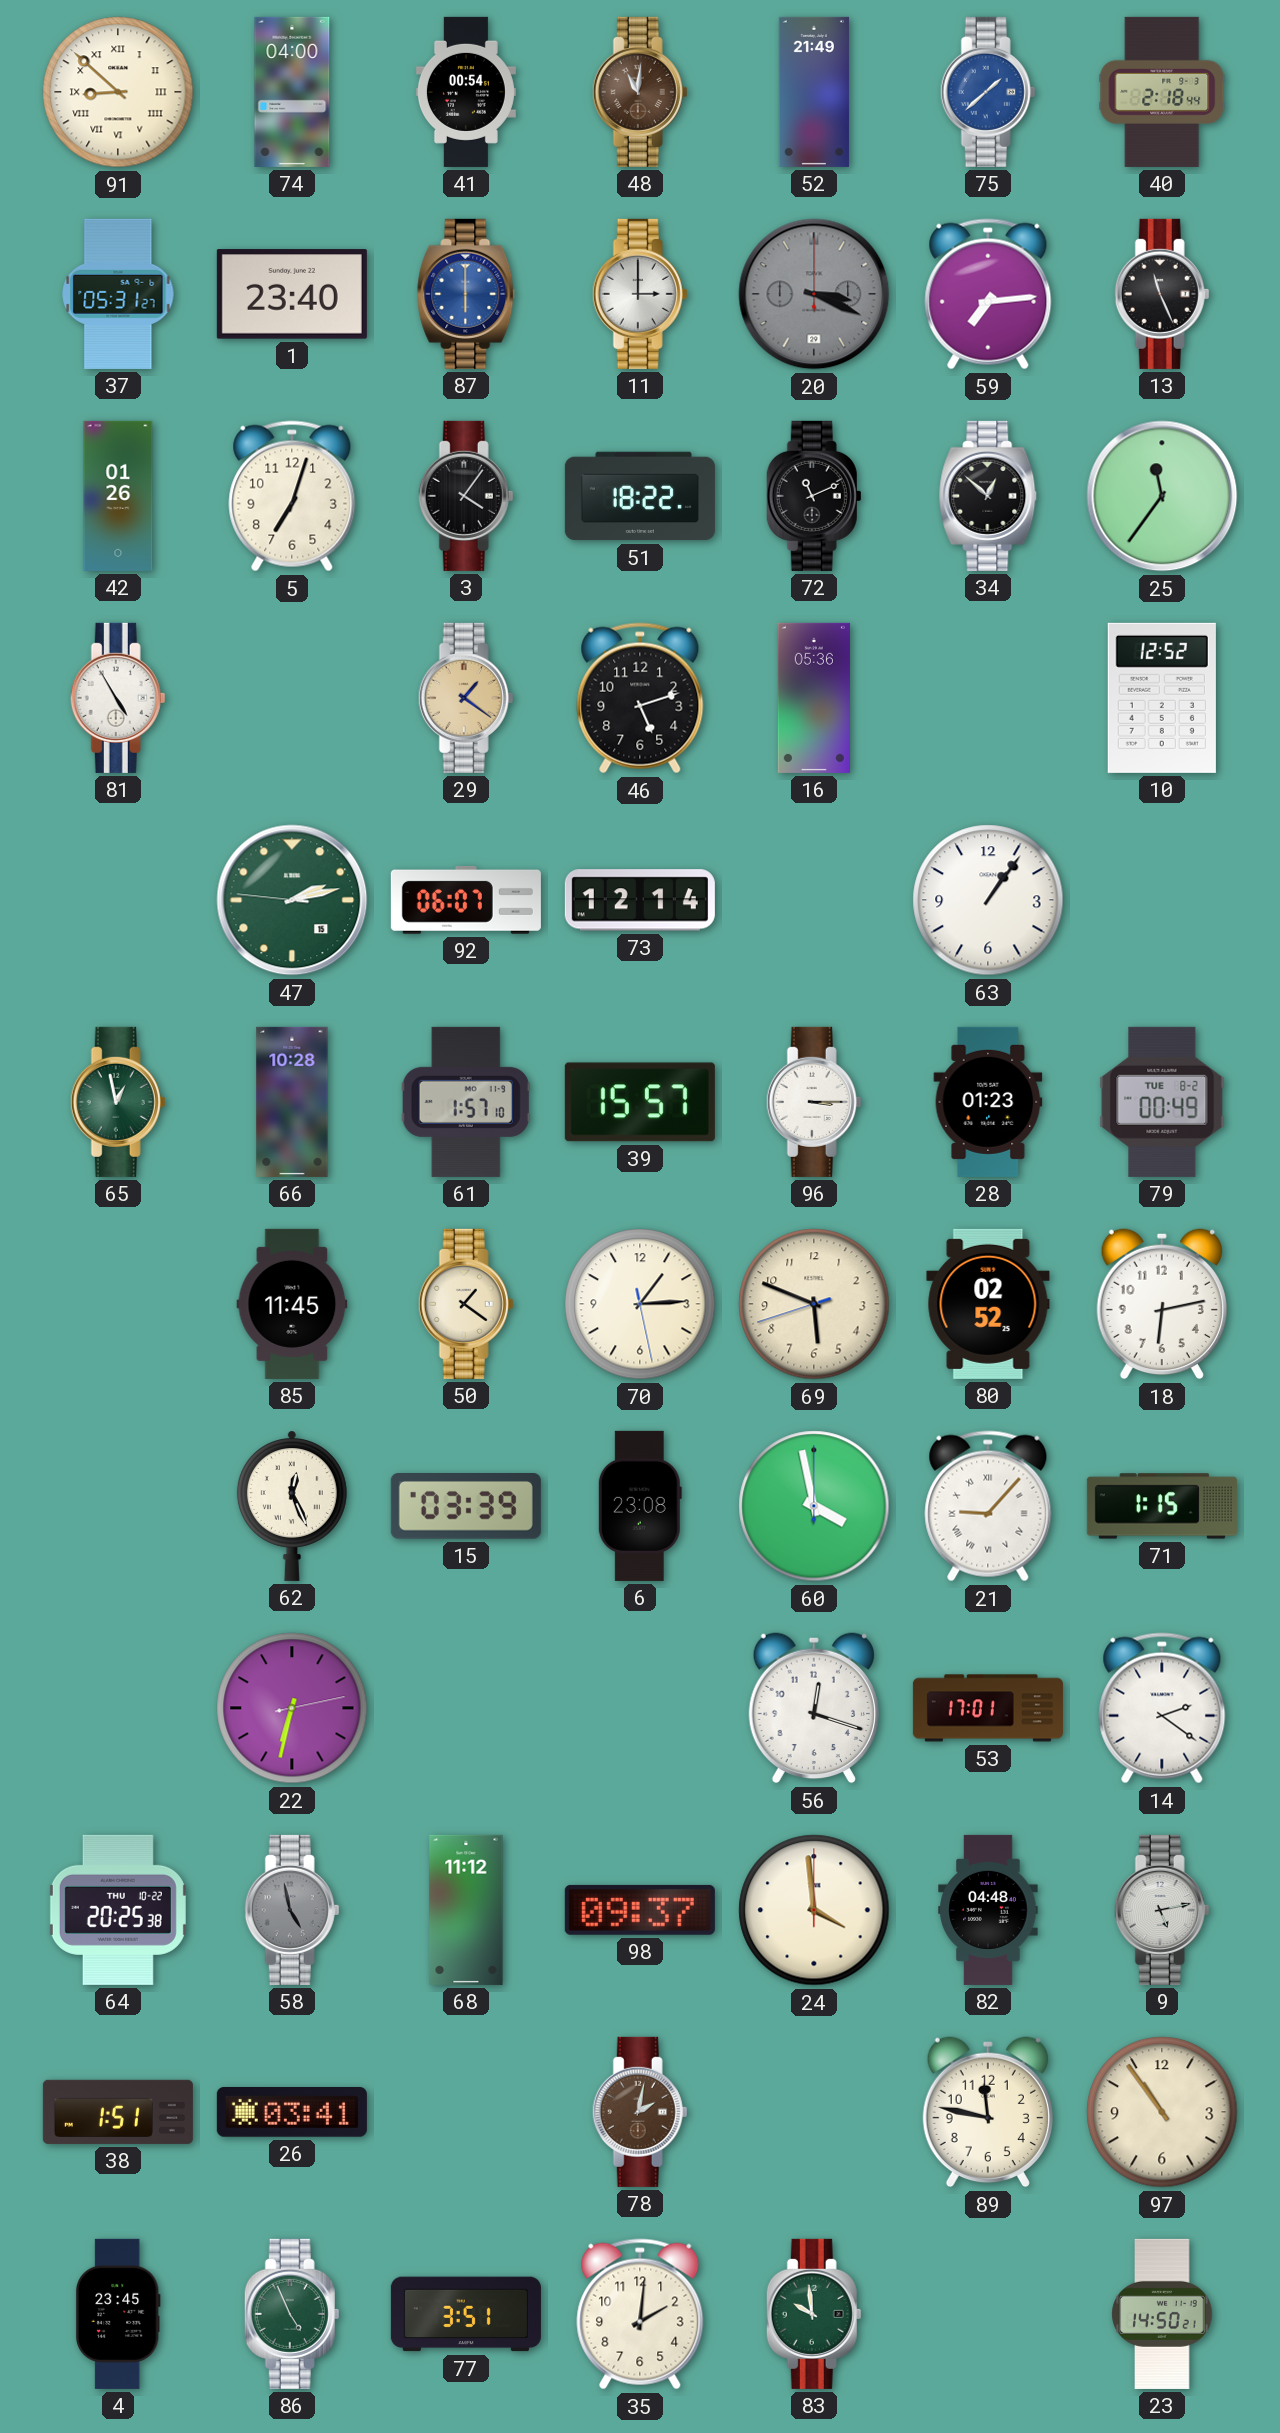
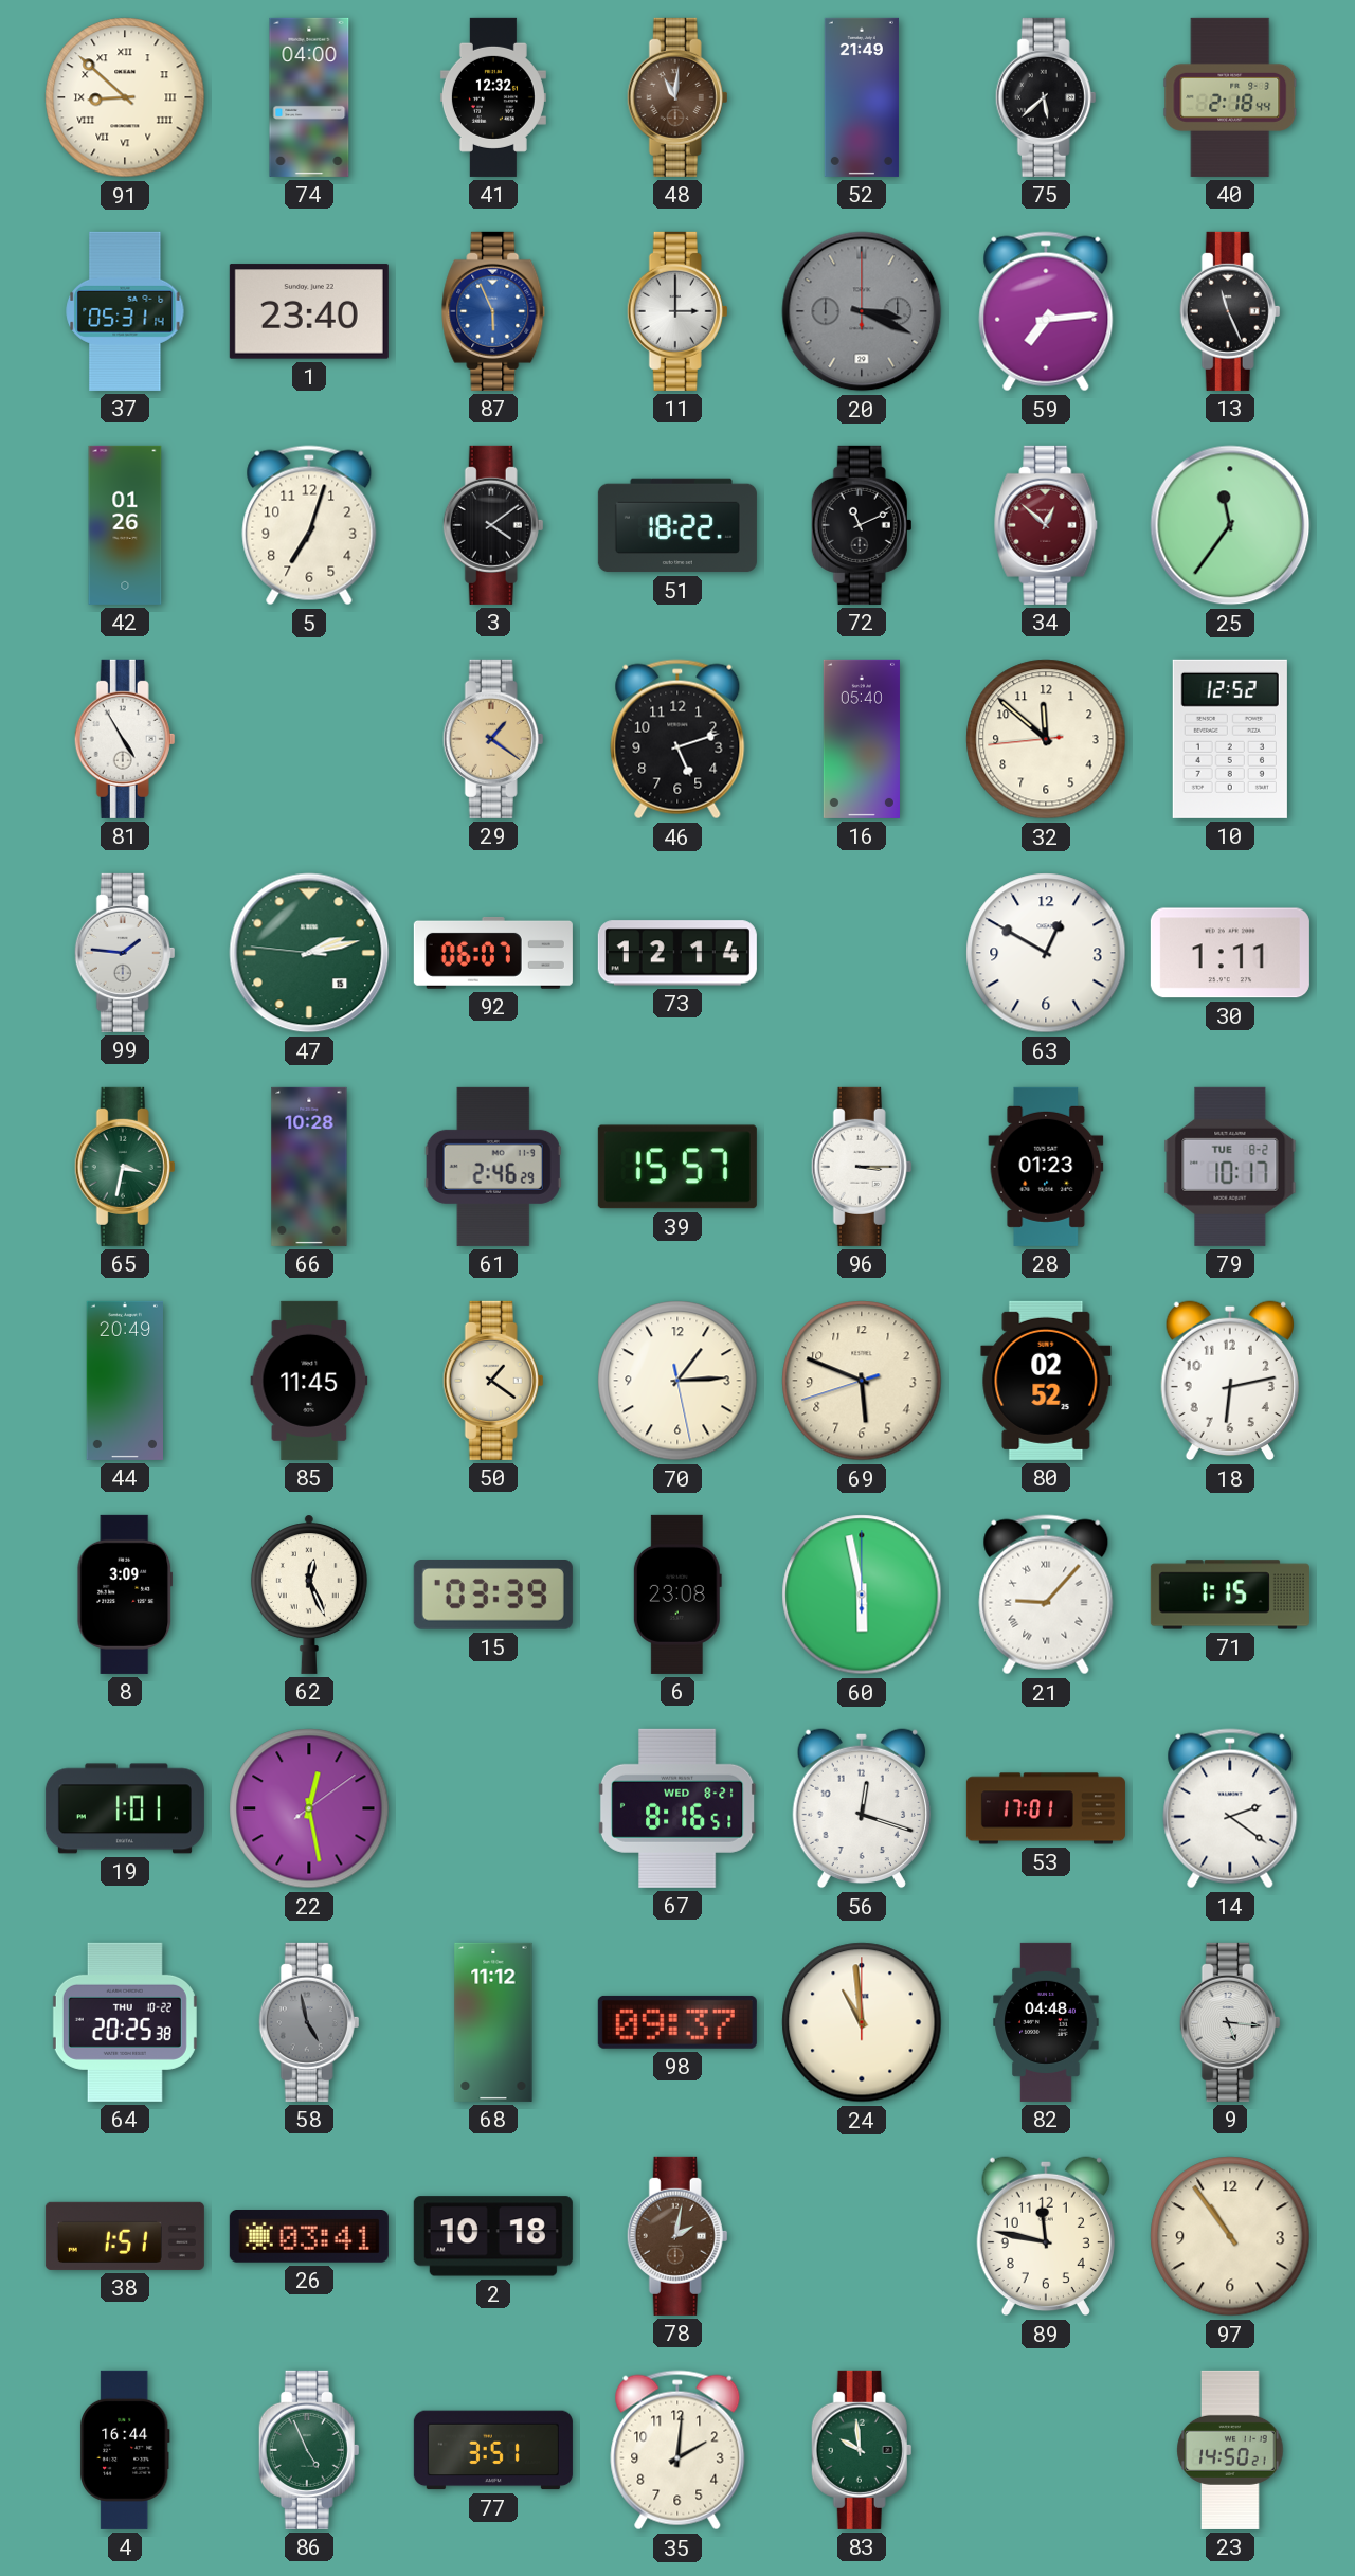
41: 00:54 -> 12:32
75: 1:38 -> 5:38
75 dial: blue -> black
37: 05:31:27 -> 05:31:14
87: 6:00 -> 5:56
3: 4:06 -> 4:09
34 dial: black -> burgundy
16: 05:36 -> 05:40
32: none -> 11:51
99: none -> 1:46
63: 1:06 -> 12:50
30: none -> 1:11
65: 12:58 -> 3:32
61: 1:57 -> 2:46
79: 00:49 -> 10:17
44: none -> 20:49
8: none -> 3:09
60: 3:58 -> 5:58
19: none -> 1:01
22: 6:32 -> 12:28
67: none -> 8:16
24: 3:59 -> 10:59
9: 5:13 -> 5:16
2: none -> 10:18
4: 23:45 -> 16:44
